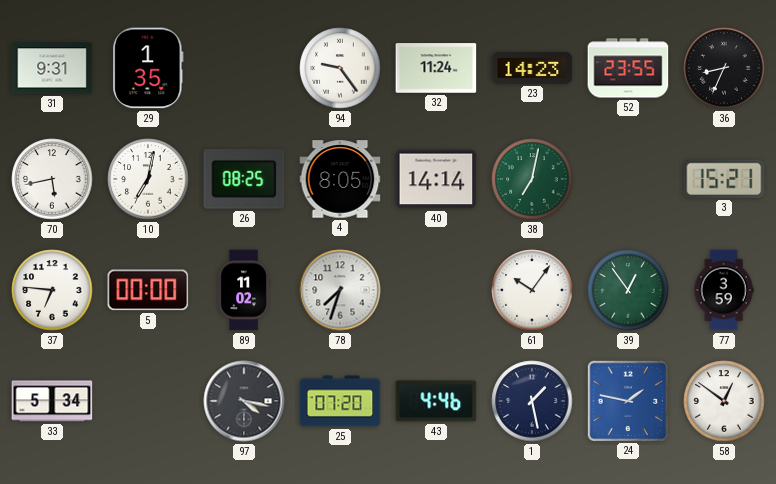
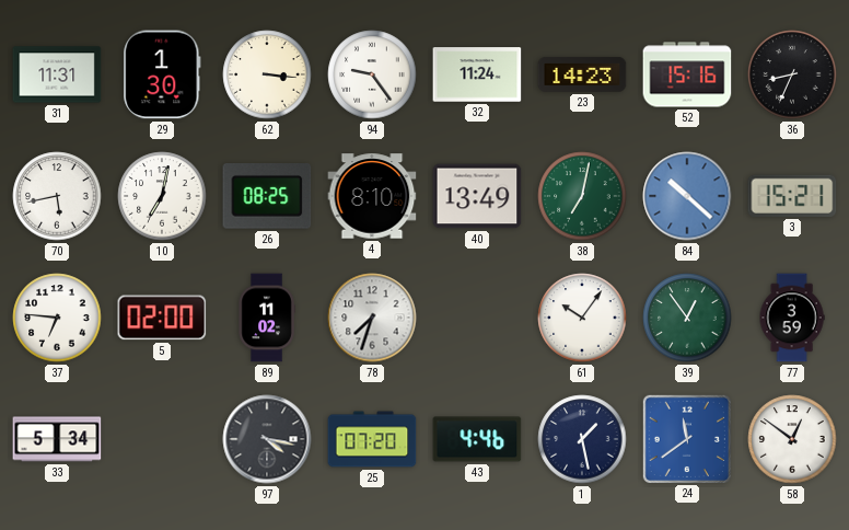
31: 9:31 -> 11:31
29: 1:35 -> 1:30
62: none -> 3:16
52: 23:55 -> 15:16
4: 8:05 -> 8:10
40: 14:14 -> 13:49
84: none -> 10:22
5: 00:00 -> 02:00
24: 1:47 -> 11:39
